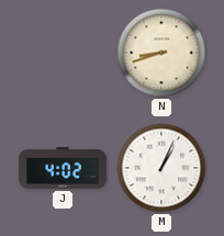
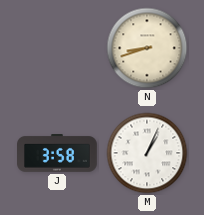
J: 4:02 -> 3:58
